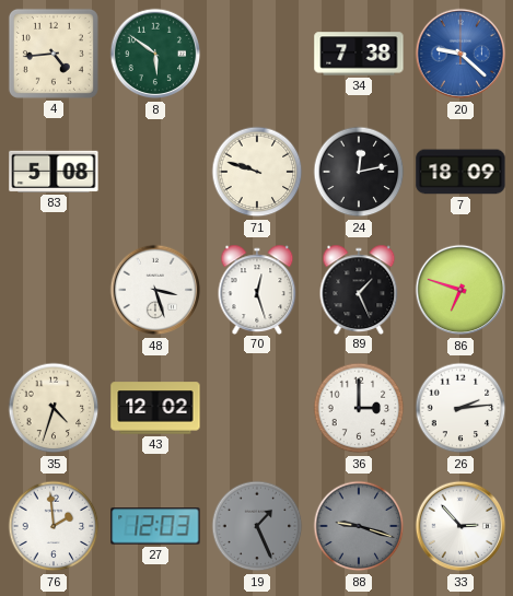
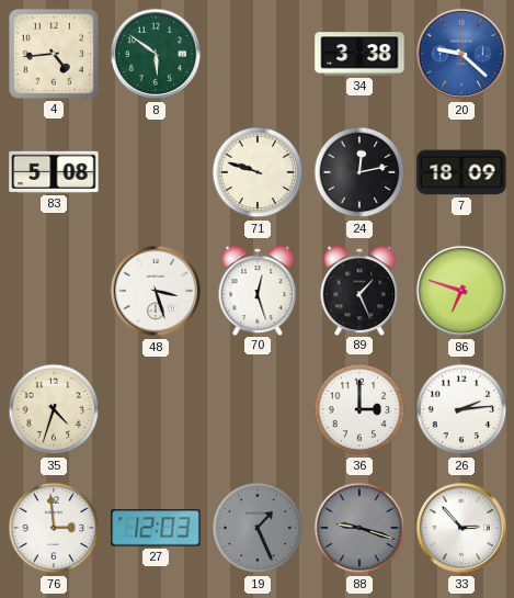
34: 7:38 -> 3:38
43: 12:02 -> none
76: 1:59 -> 2:59
